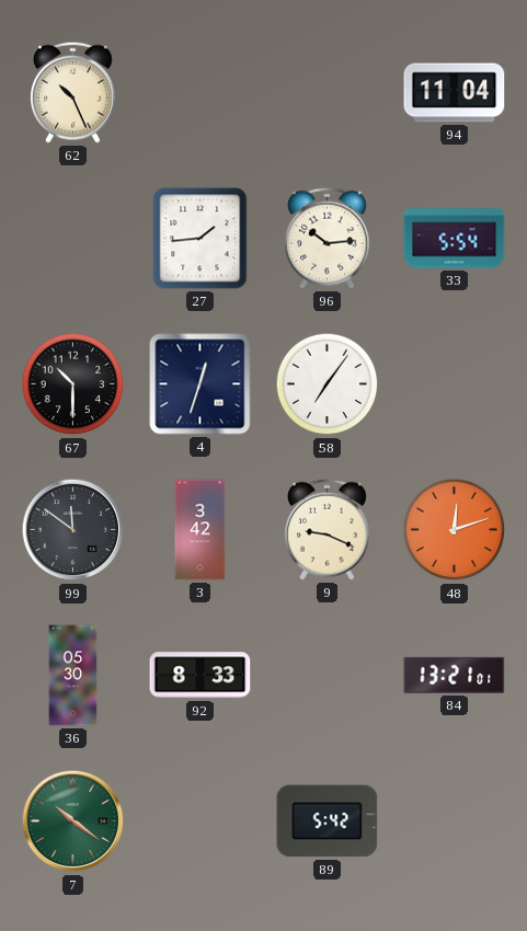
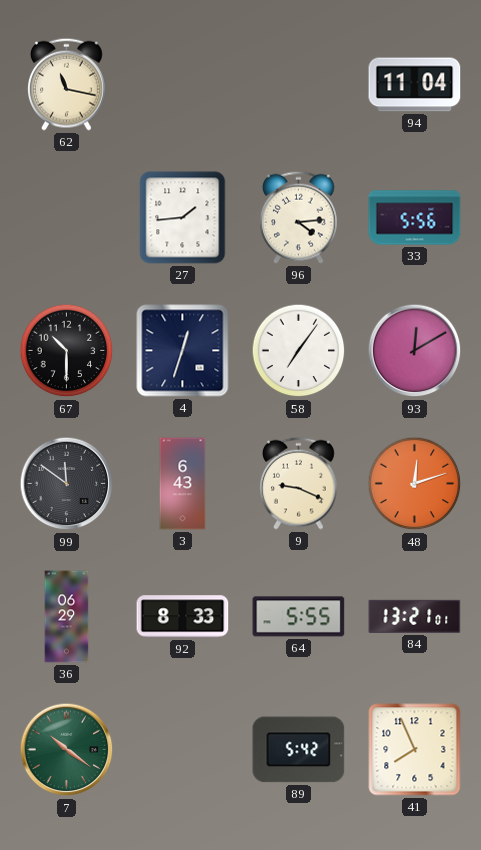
62: 10:26 -> 11:17
96: 10:14 -> 4:14
33: 5:54 -> 5:56
93: none -> 12:10
3: 3:42 -> 6:43
36: 05:30 -> 06:29
64: none -> 5:55
41: none -> 7:56
